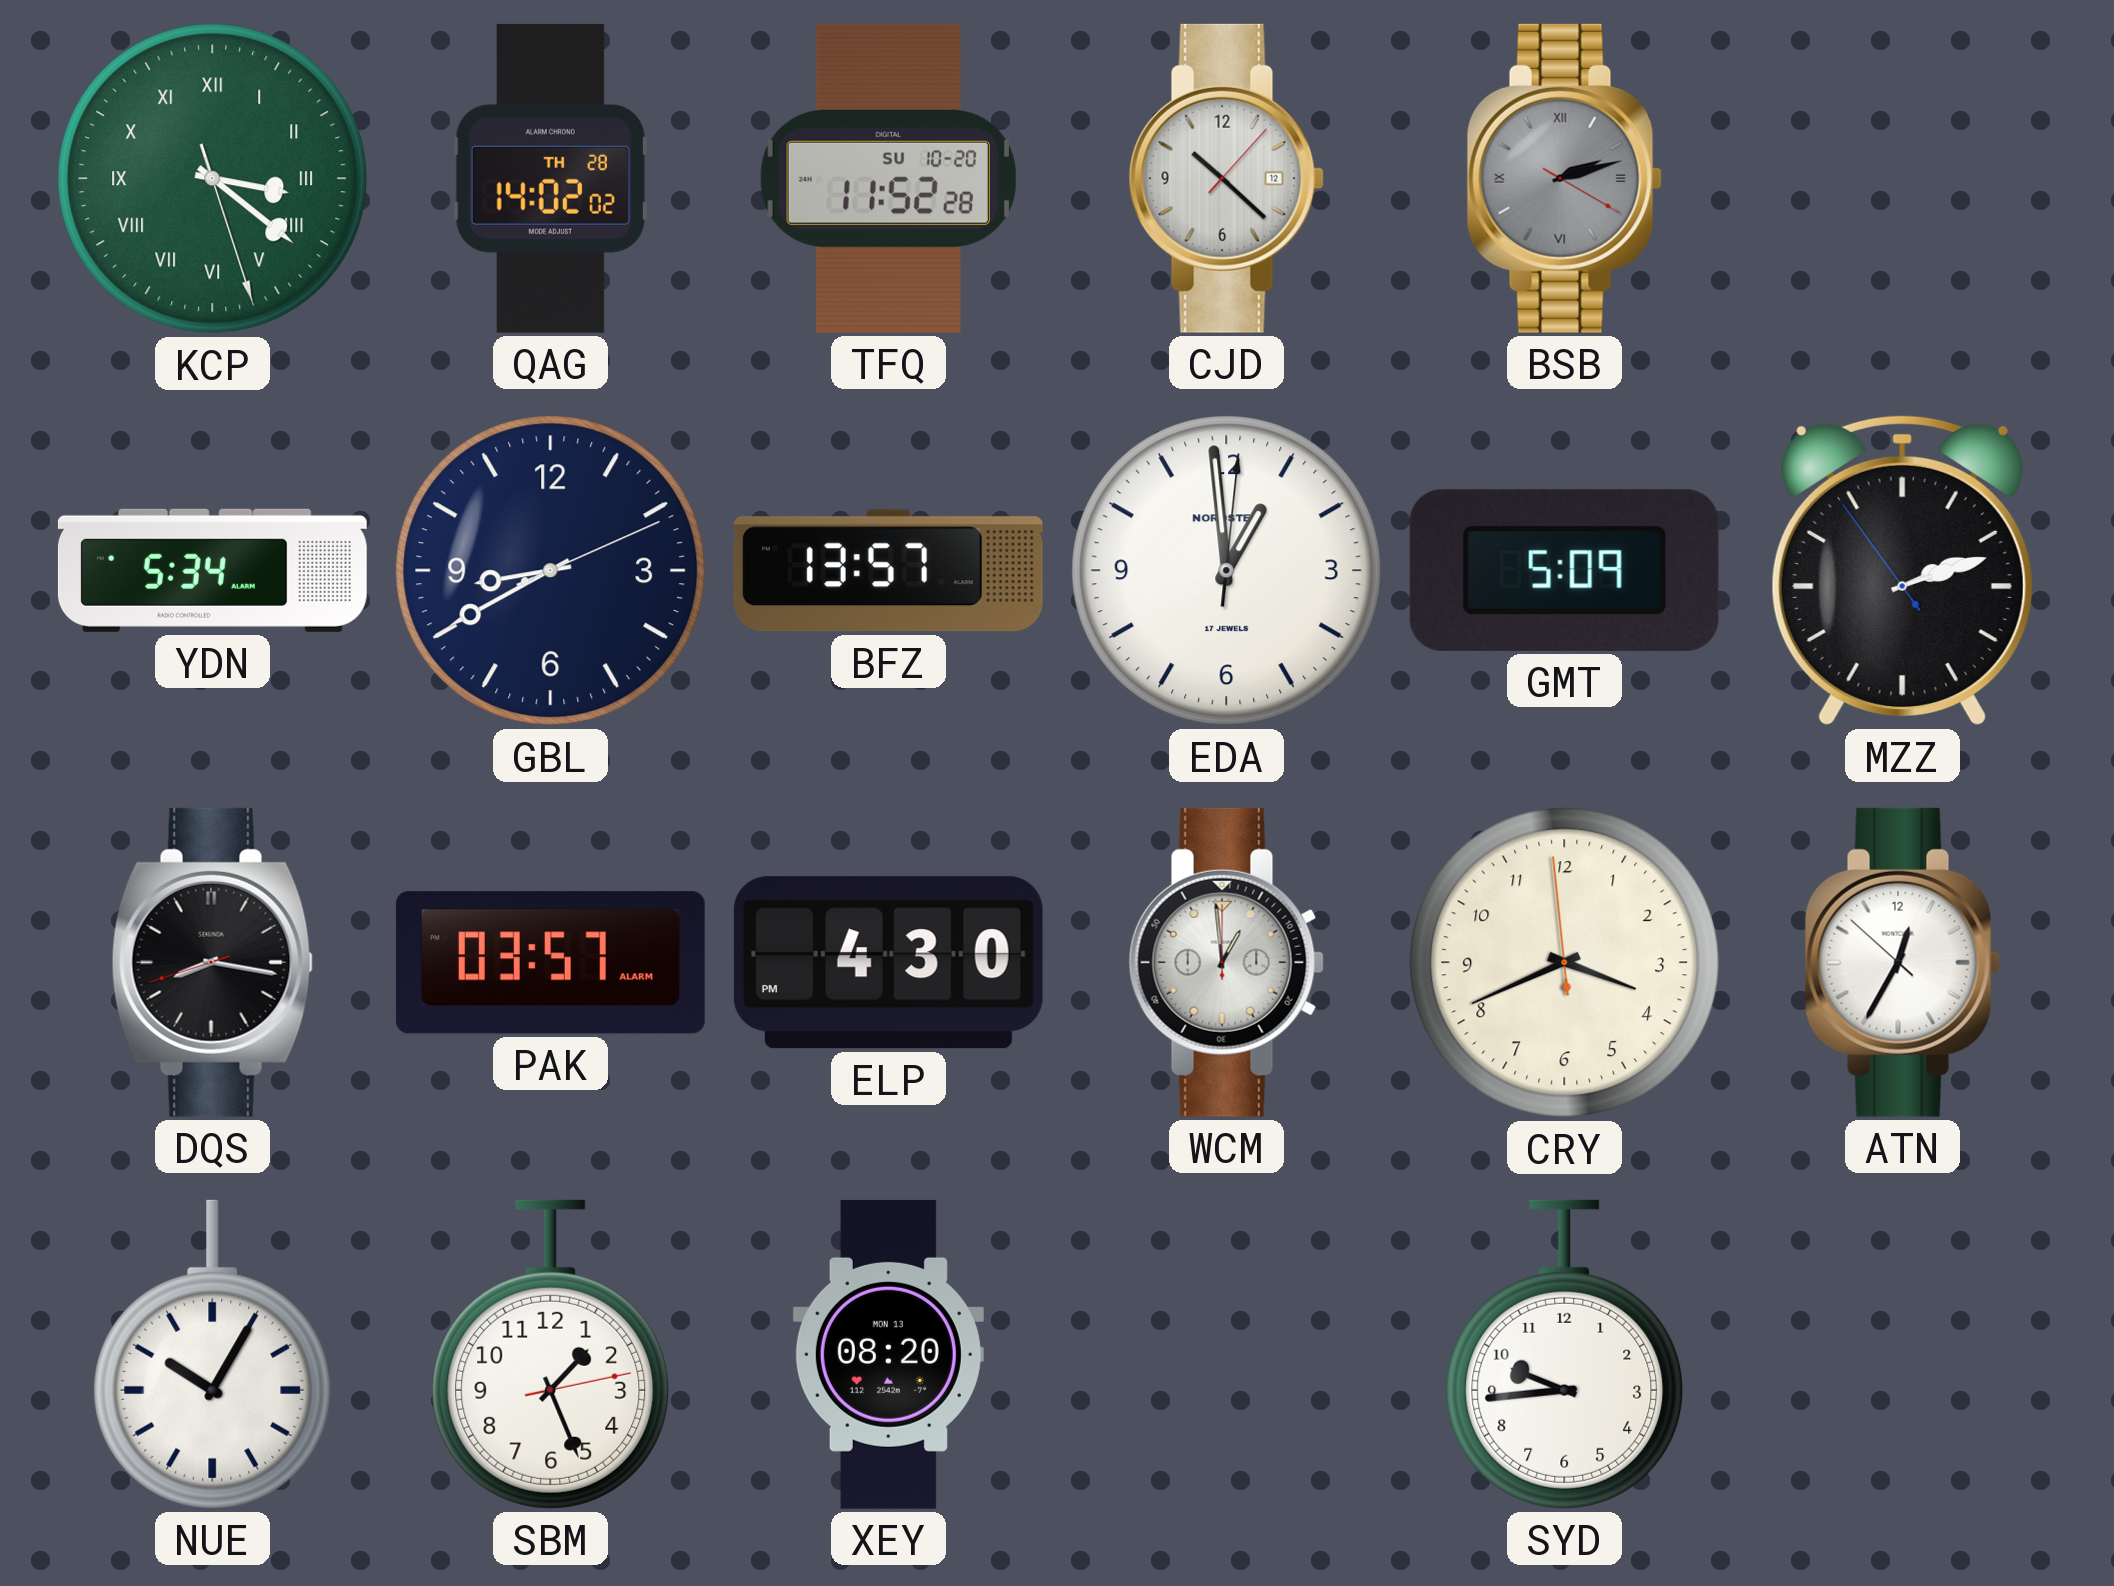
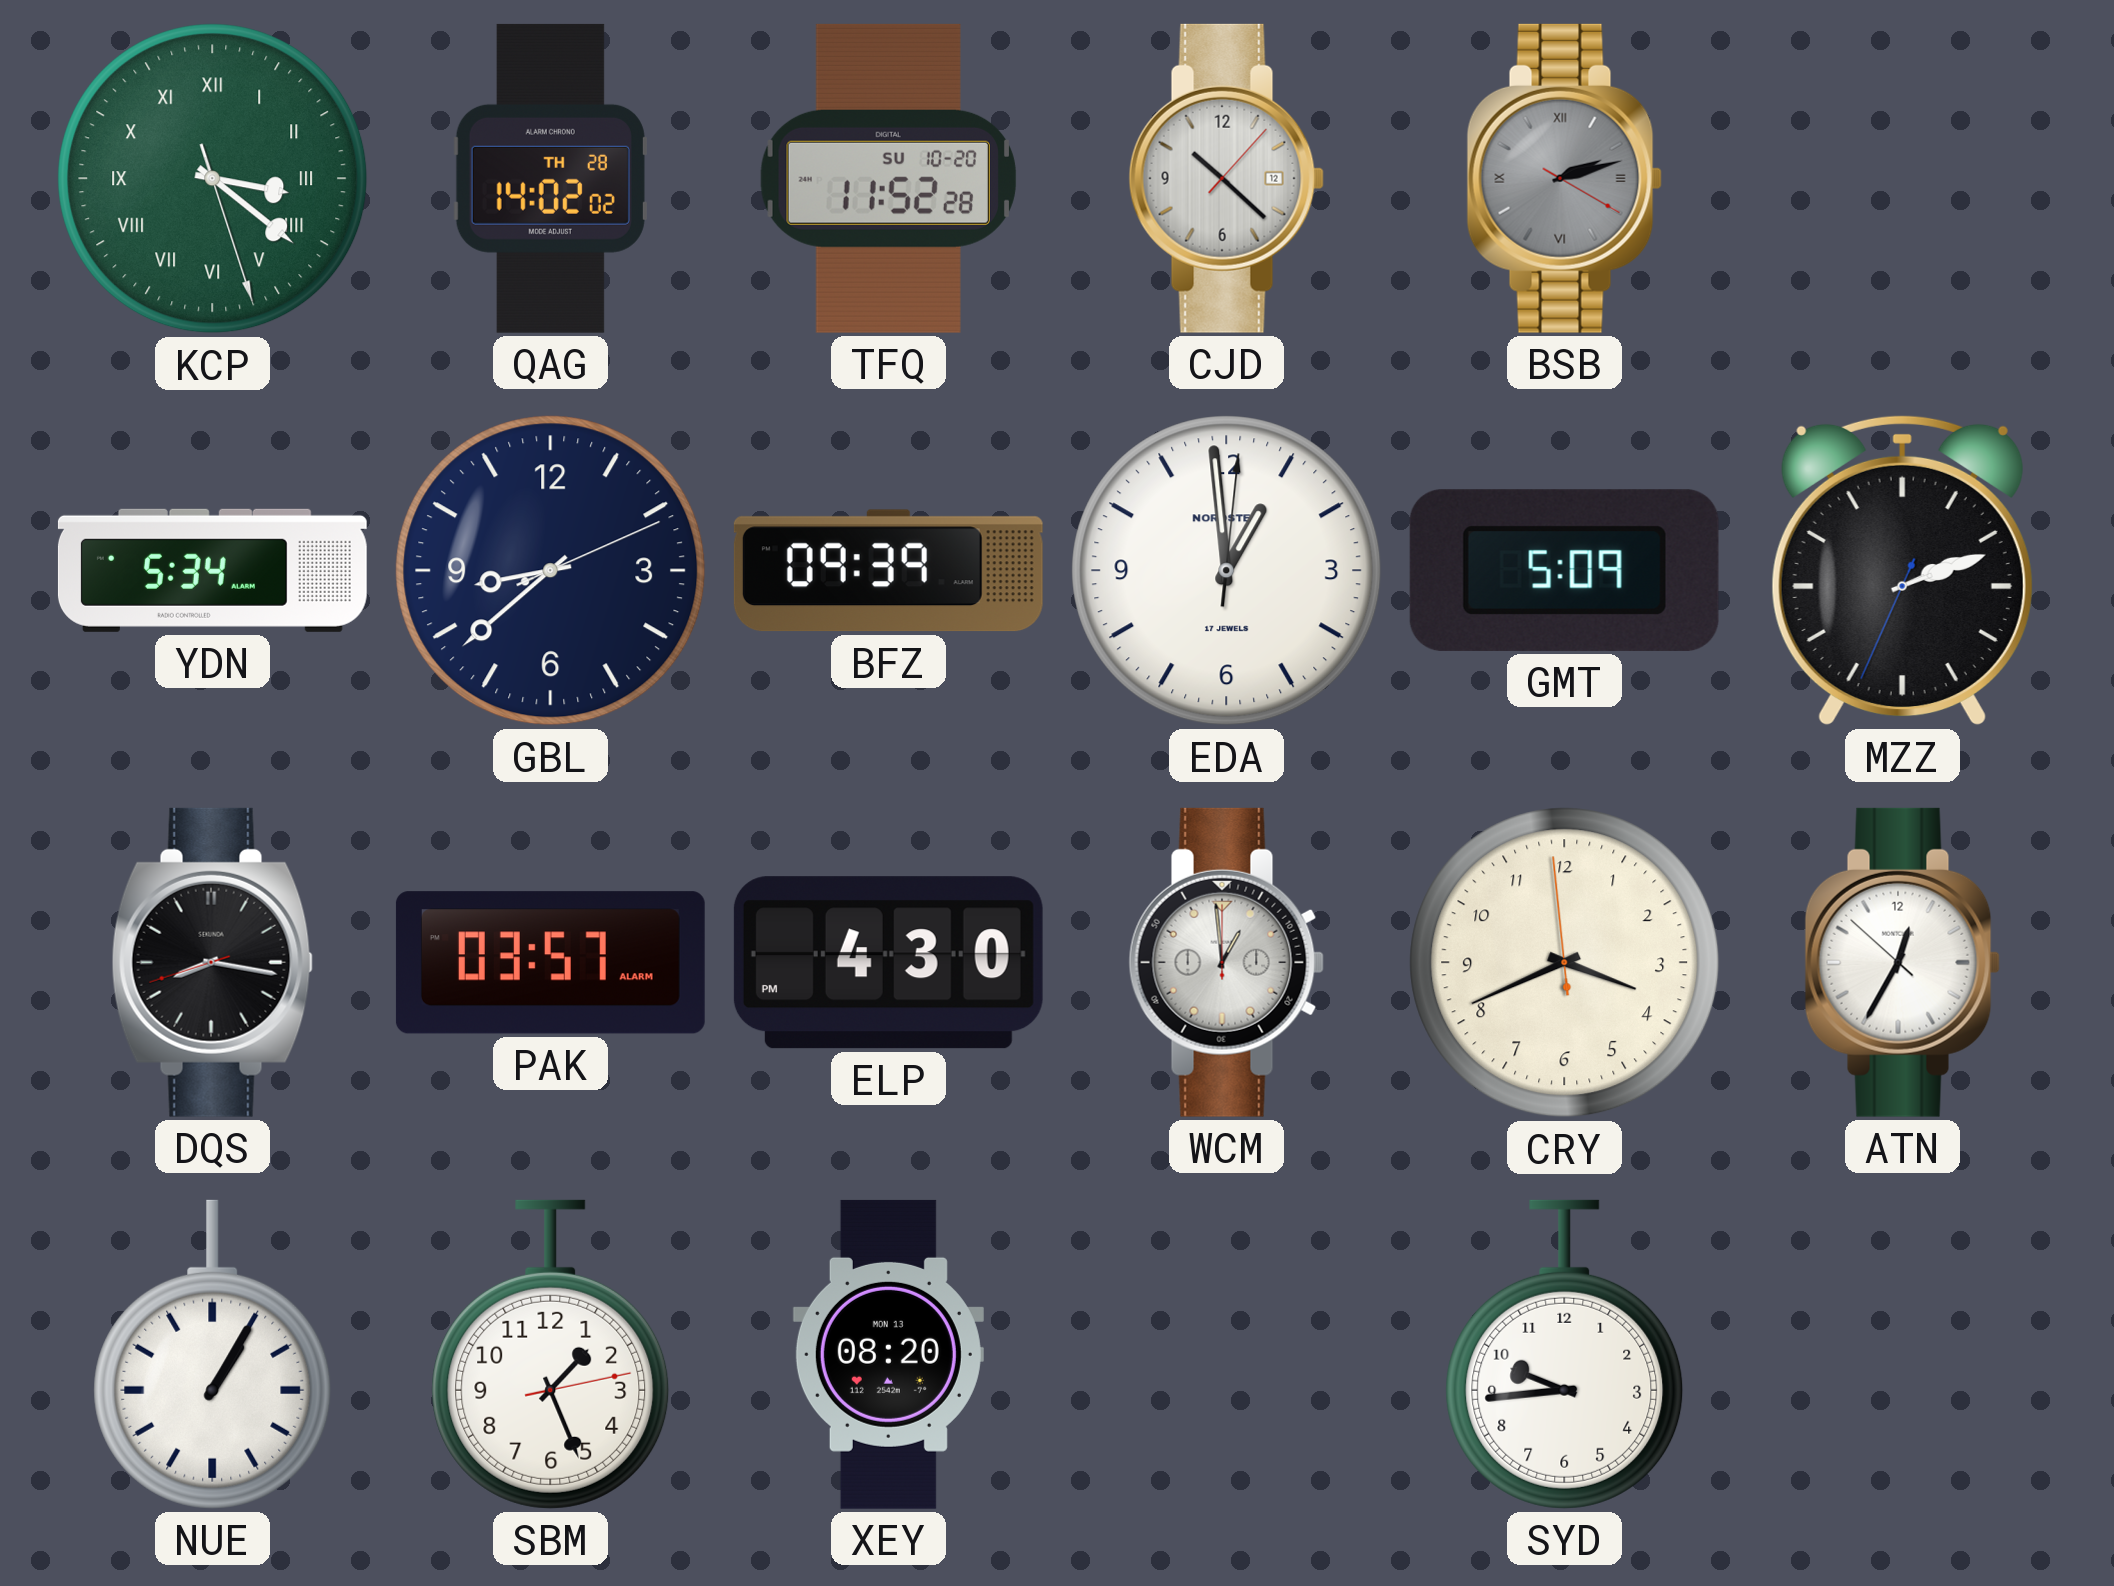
GBL: 8:40 -> 8:38
BFZ: 13:57 -> 09:39
MZZ: 2:11:54 -> 2:11:34
NUE: 10:05 -> 1:05
